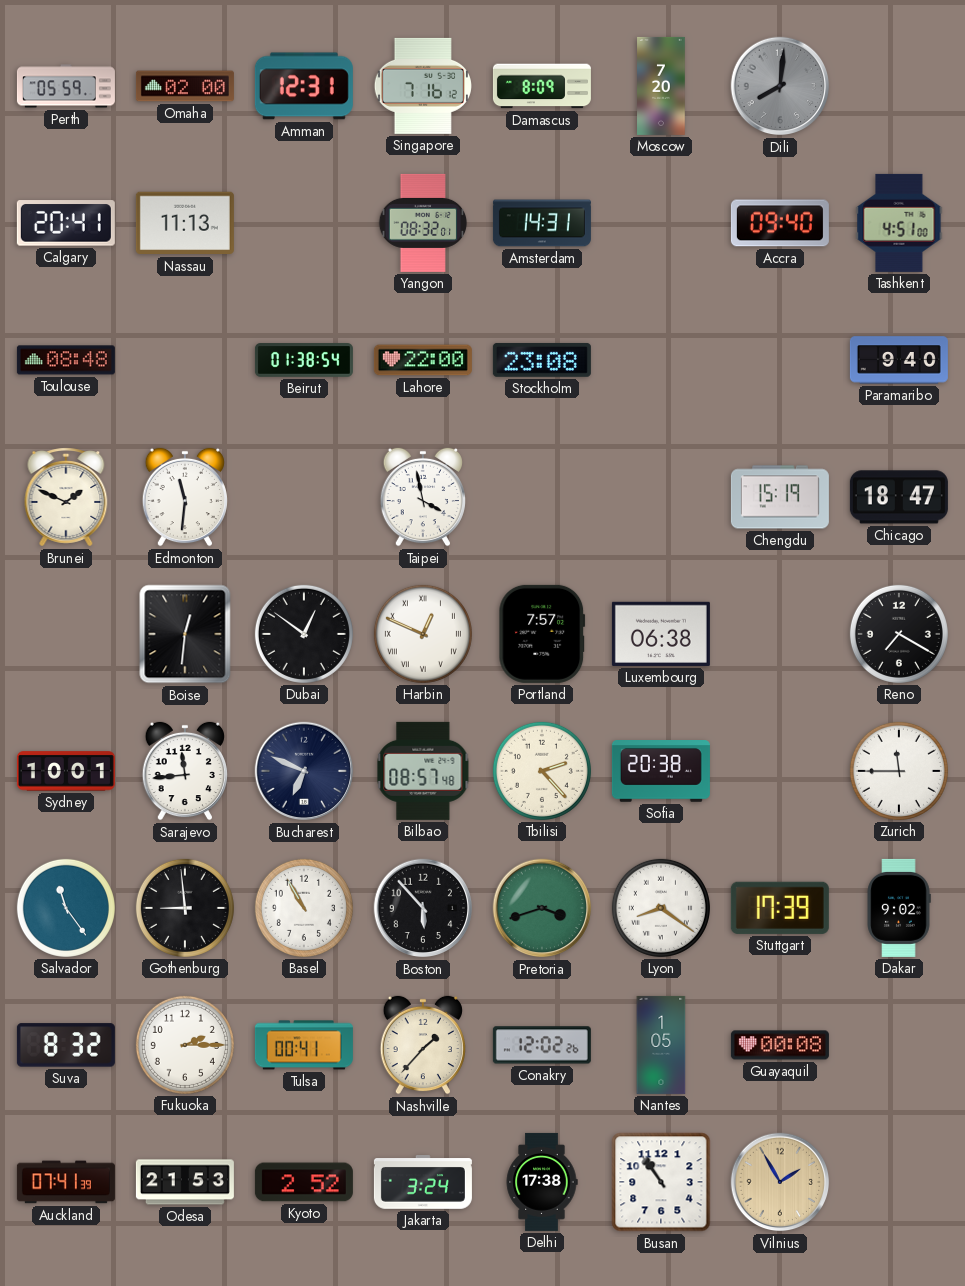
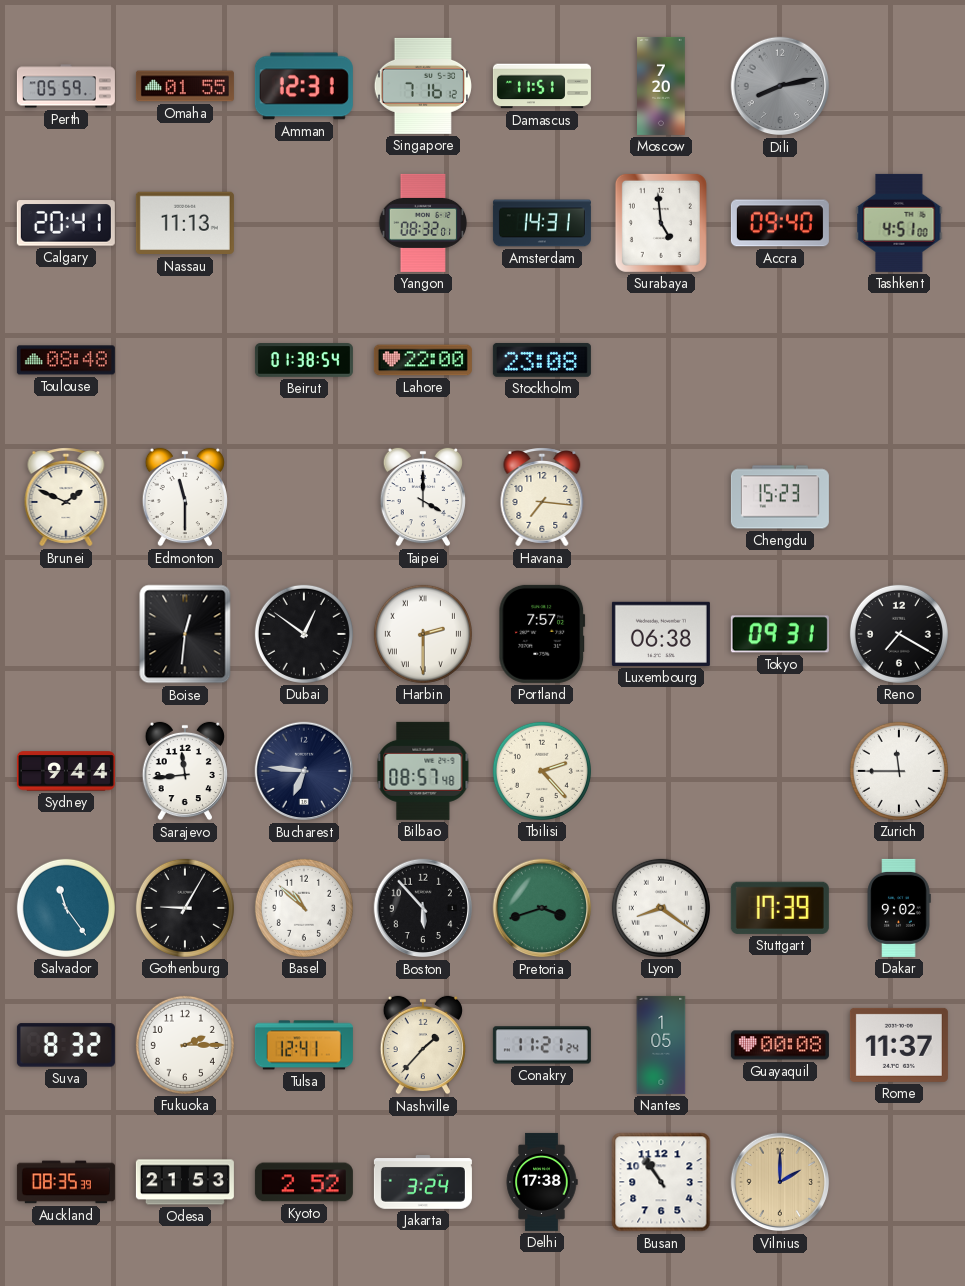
Omaha: 02:00 -> 01:55
Damascus: 8:09 -> 11:51
Dili: 8:01 -> 8:13
Surabaya: none -> 4:59
Paramaribo: 9:40 -> none
Edmonton: 11:31 -> 11:30
Taipei: 3:58 -> 4:00
Havana: none -> 7:16
Chengdu: 15:19 -> 15:23
Chicago: 18:47 -> none
Harbin: 12:49 -> 2:30
Tokyo: none -> 09:31
Sydney: 10:01 -> 9:44
Bucharest: 6:49 -> 6:46
Sofia: 20:38 -> none
Gothenburg: 8:59 -> 9:05
Basel: 10:55 -> 10:52
Tulsa: 00:41 -> 12:41
Conakry: 12:02 -> 11:21
Rome: none -> 11:37
Auckland: 07:41 -> 08:35
Vilnius: 1:55 -> 2:00
